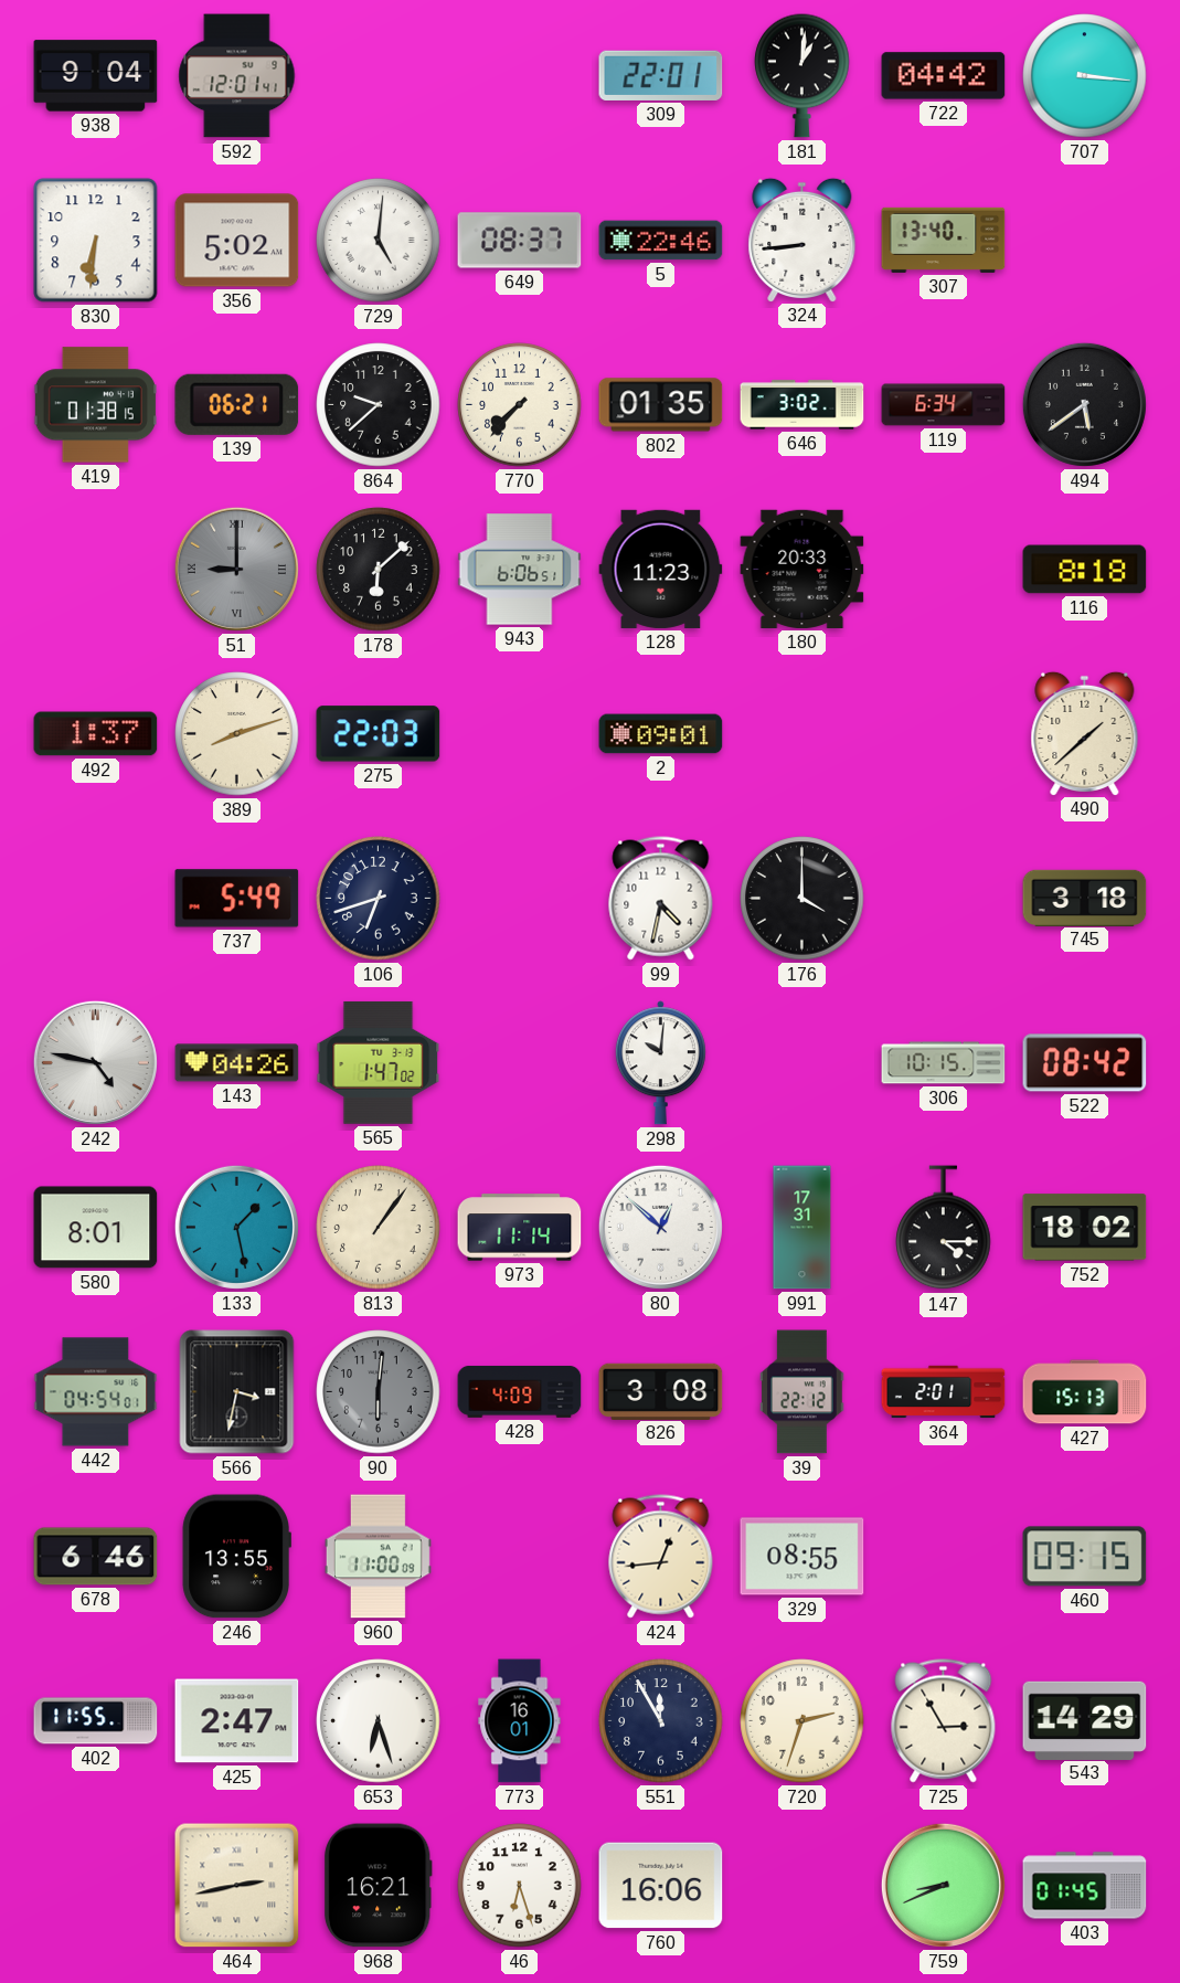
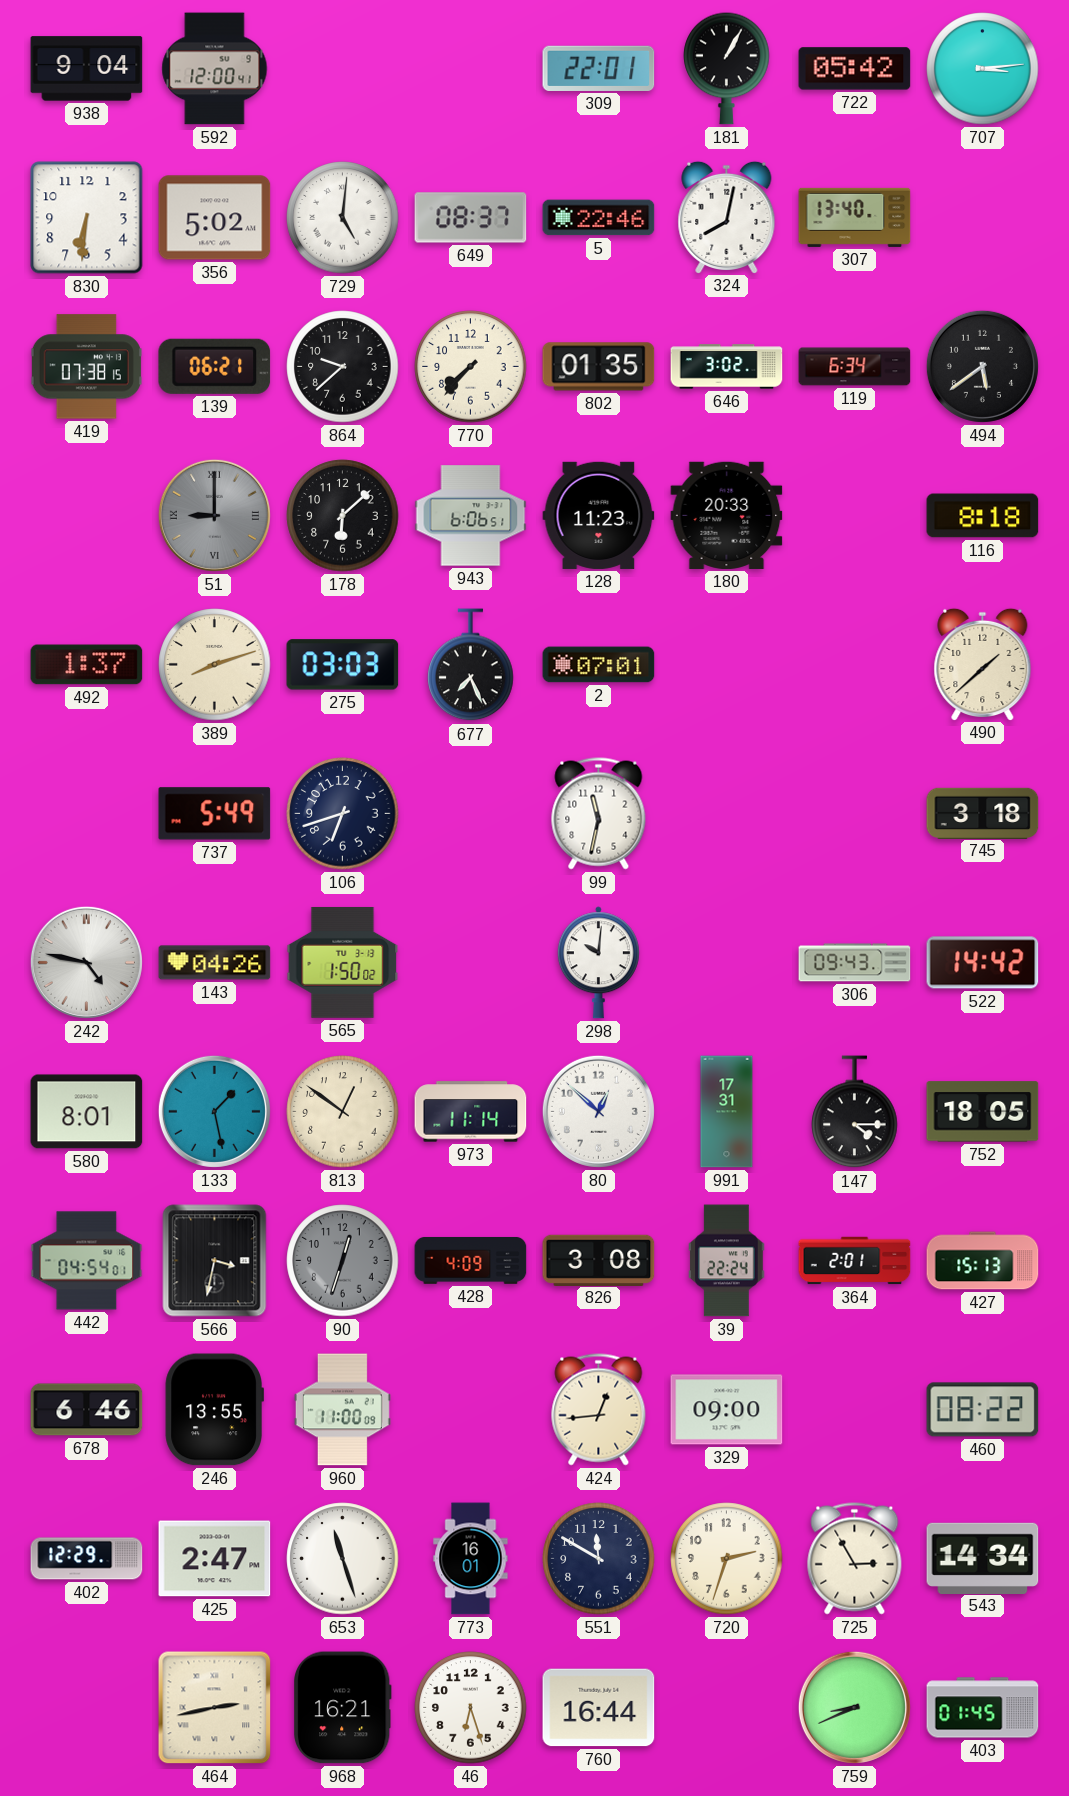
592: 12:01 -> 12:00
181: 1:01 -> 1:05
722: 04:42 -> 05:42
707: 3:16 -> 3:14
324: 8:44 -> 8:02
419: 01:38 -> 07:38
275: 22:03 -> 03:03
677: none -> 7:26
2: 09:01 -> 07:01
99: 4:32 -> 11:32
176: 4:00 -> none
565: 1:47 -> 1:50
306: 10:15 -> 09:43
522: 08:42 -> 14:42
813: 1:06 -> 12:51
752: 18:02 -> 18:05
90: 6:01 -> 12:33
39: 22:12 -> 22:24
329: 08:55 -> 09:00
460: 09:15 -> 08:22
402: 11:55 -> 12:29
653: 6:27 -> 11:27
551: 11:55 -> 11:50
543: 14:29 -> 14:34
760: 16:06 -> 16:44
